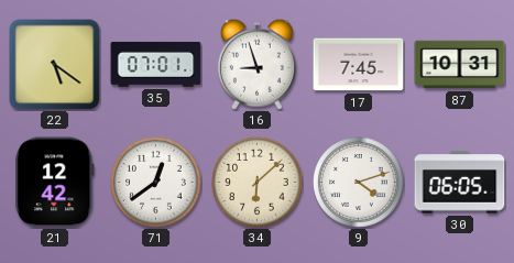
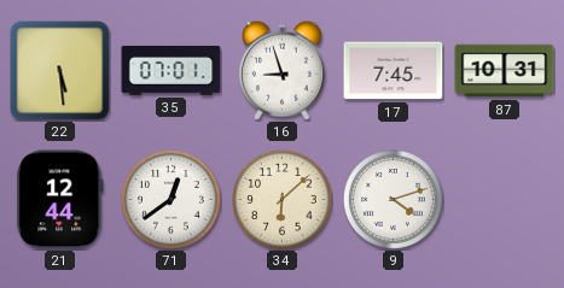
22: 5:21 -> 5:29
21: 12:42 -> 12:44
30: 06:05 -> none
